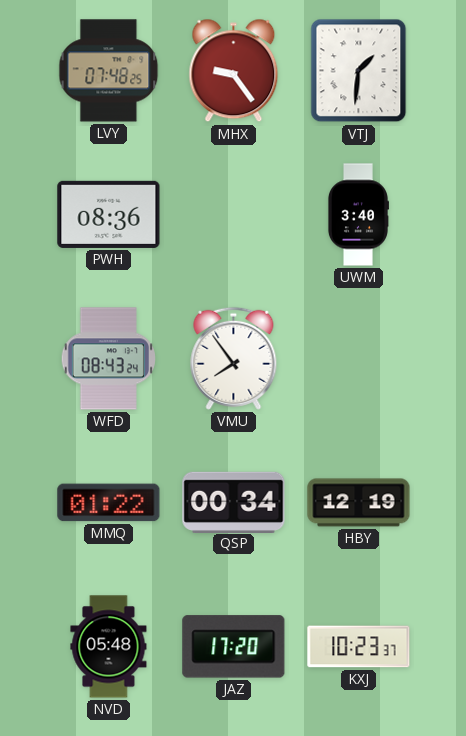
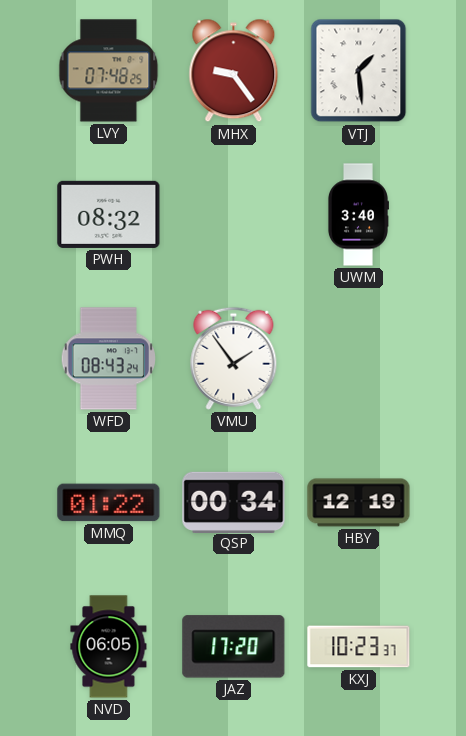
VTJ: 1:31 -> 1:29
PWH: 08:36 -> 08:32
VMU: 7:54 -> 1:54
NVD: 05:48 -> 06:05
